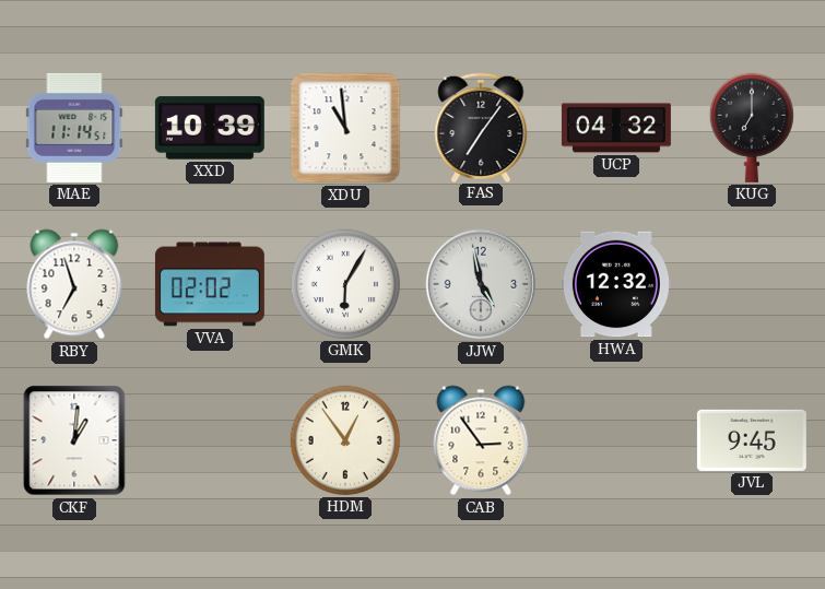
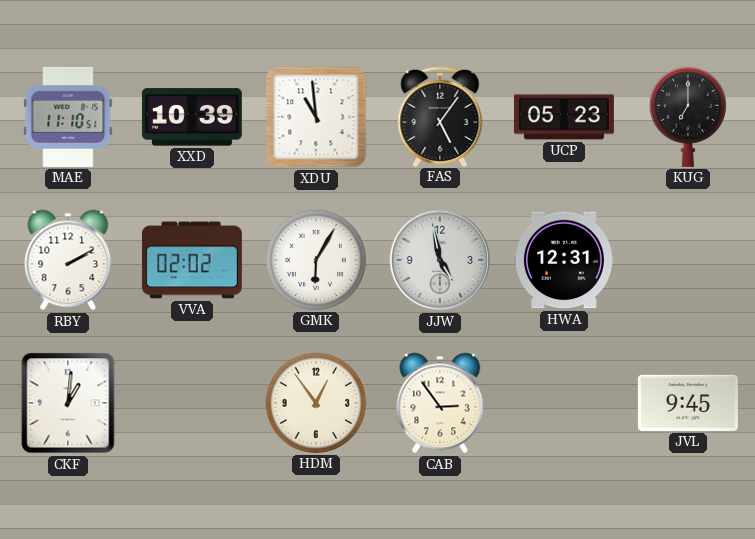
MAE: 11:14 -> 11:10
FAS: 7:06 -> 5:06
UCP: 04:32 -> 05:23
RBY: 6:57 -> 2:10
HWA: 12:32 -> 12:31
